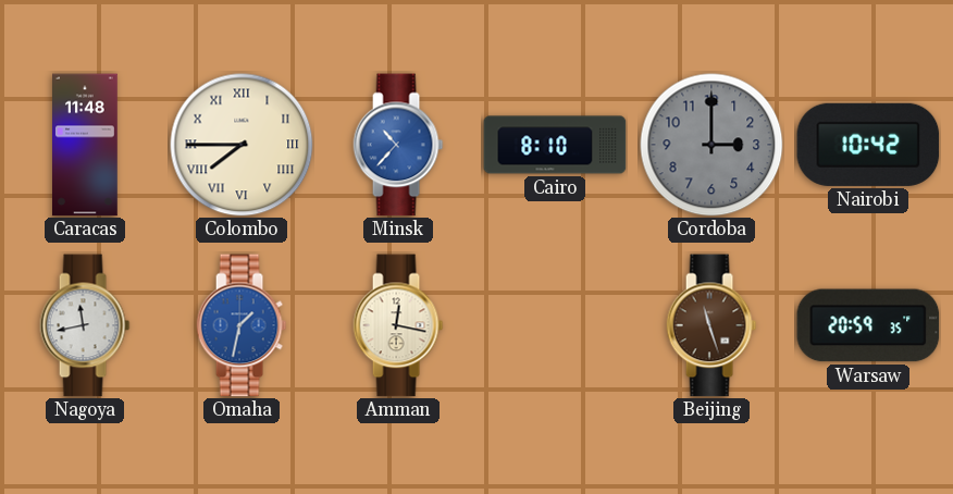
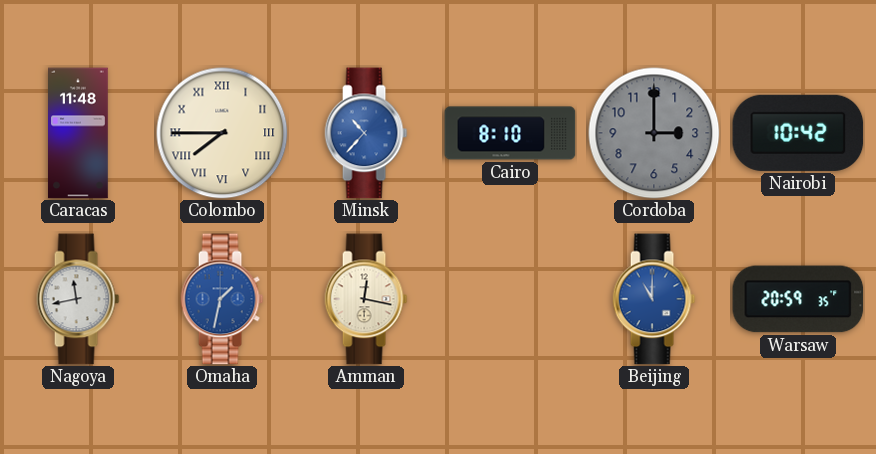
Beijing: 11:27 -> 11:00
Beijing dial: brown -> blue
